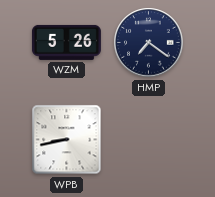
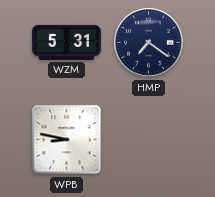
WZM: 5:26 -> 5:31
WPB: 8:43 -> 8:47
